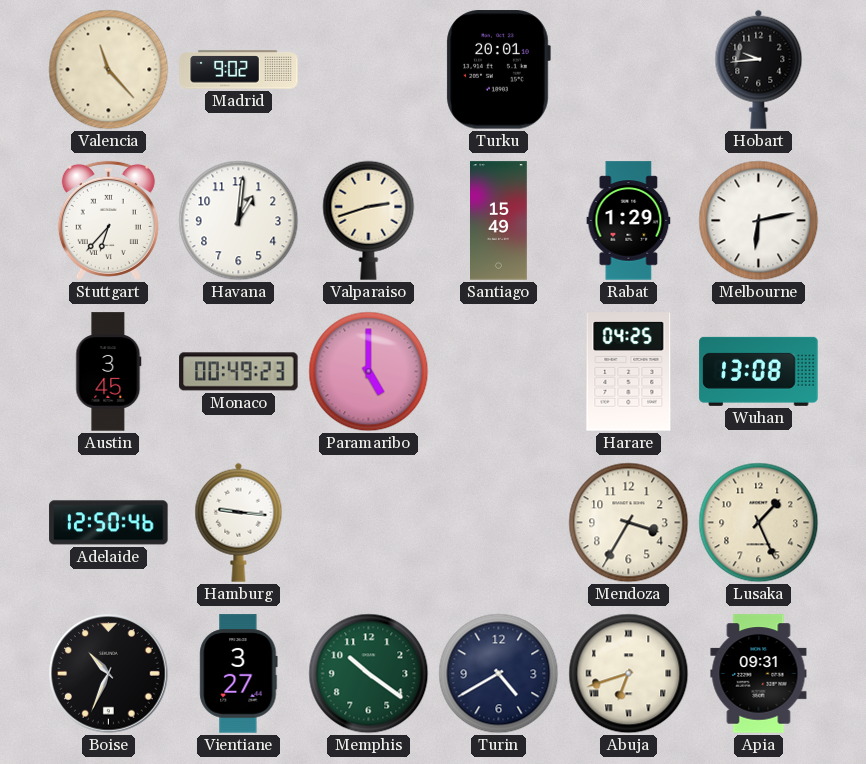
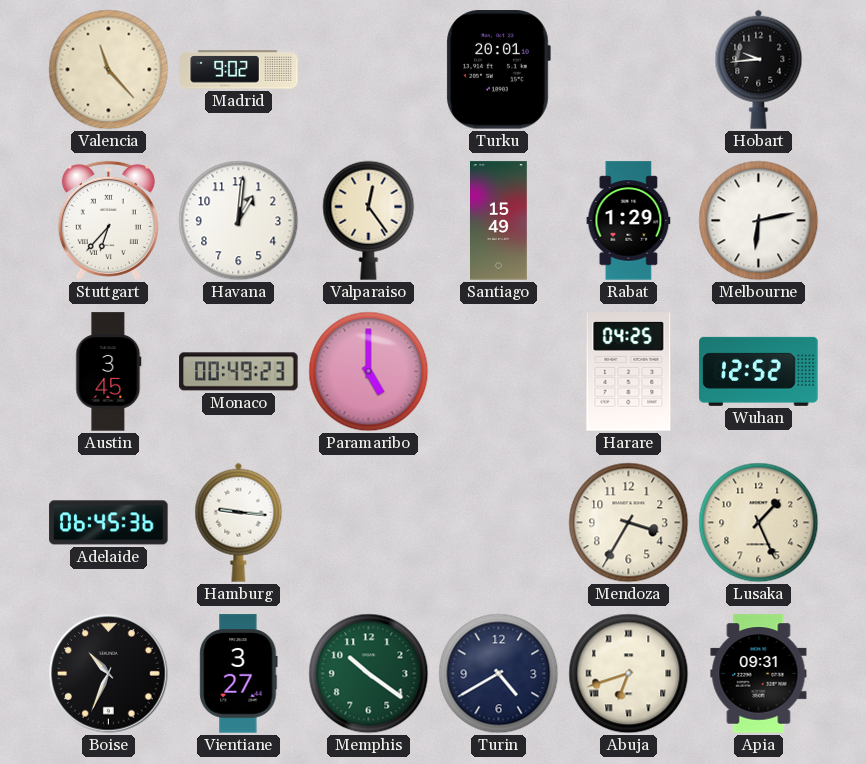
Valparaiso: 2:42 -> 12:24
Wuhan: 13:08 -> 12:52
Adelaide: 12:50 -> 06:45
